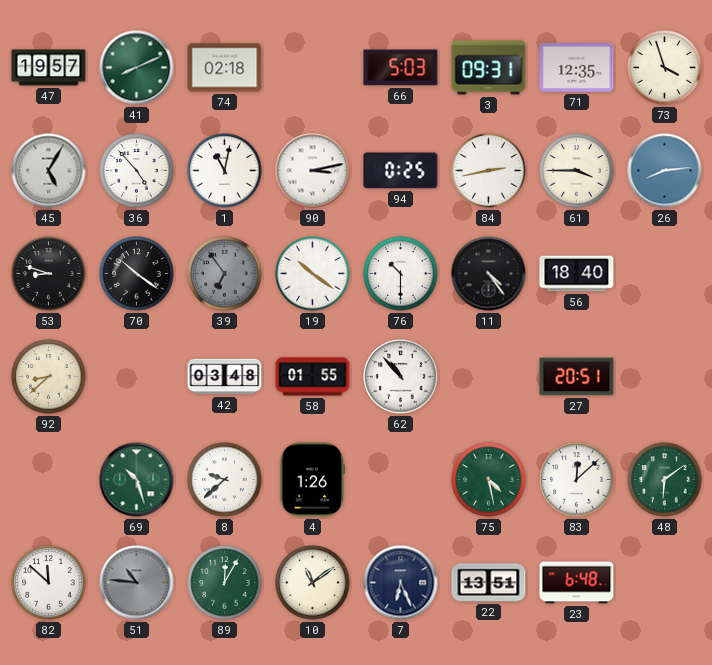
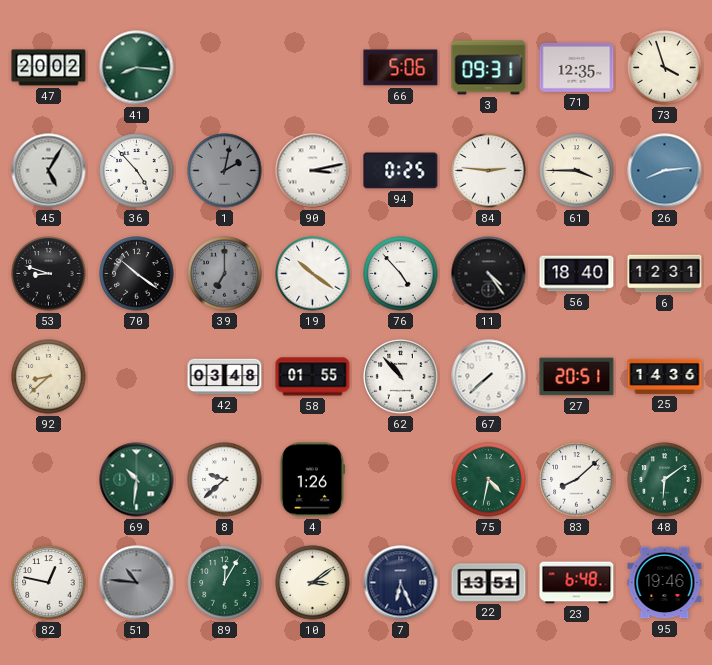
47: 19:57 -> 20:02
41: 8:11 -> 8:16
74: 02:18 -> none
66: 5:03 -> 5:06
1: 11:02 -> 2:02
1 dial: white -> grey
84: 2:43 -> 2:46
39: 6:54 -> 7:00
76: 10:30 -> 4:53
6: none -> 12:31
67: none -> 7:38
25: none -> 14:36
69: 10:27 -> 10:31
75: 4:28 -> 4:32
83: 12:08 -> 8:08
82: 11:52 -> 12:47
10: 11:09 -> 3:09
95: none -> 19:46
